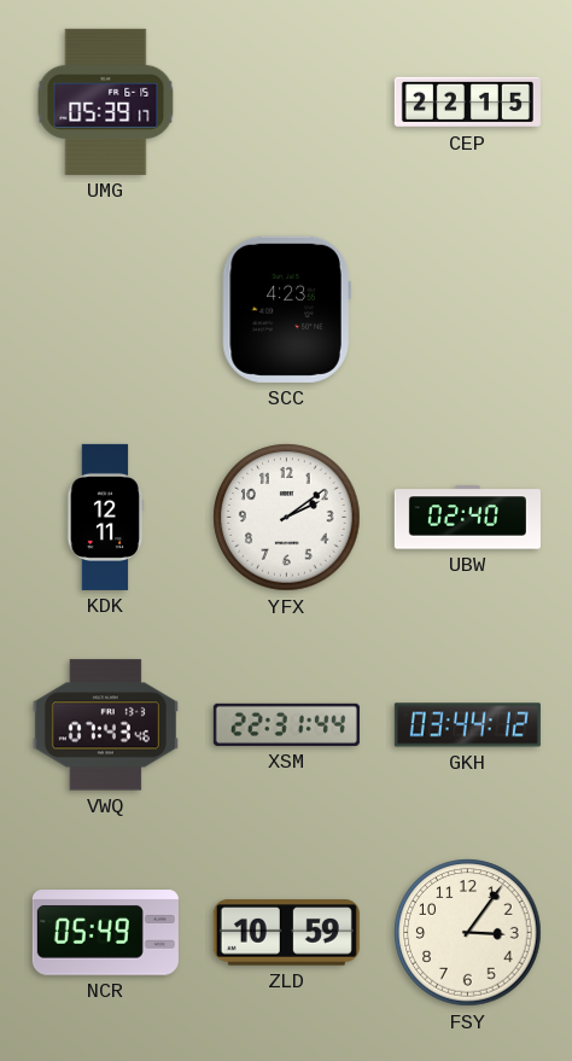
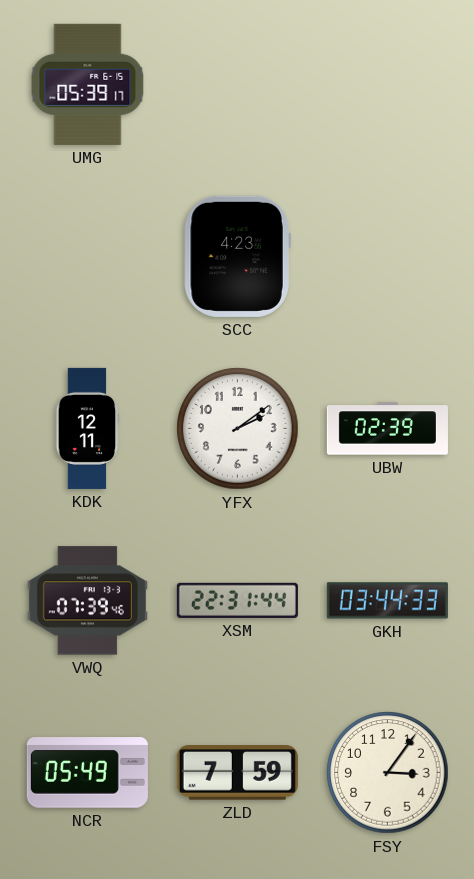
CEP: 22:15 -> none
UBW: 02:40 -> 02:39
VWQ: 07:43 -> 07:39
GKH: 03:44:12 -> 03:44:33
ZLD: 10:59 -> 7:59
